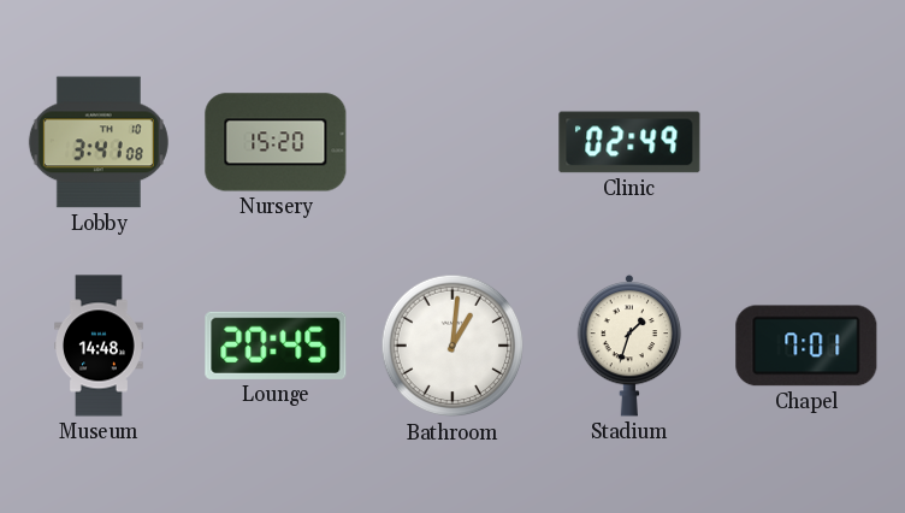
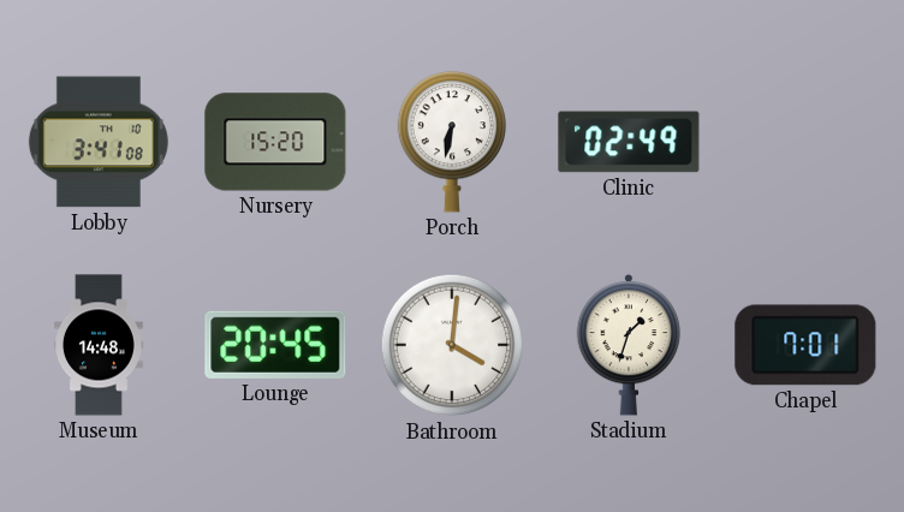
Porch: none -> 6:32
Bathroom: 1:01 -> 4:01
